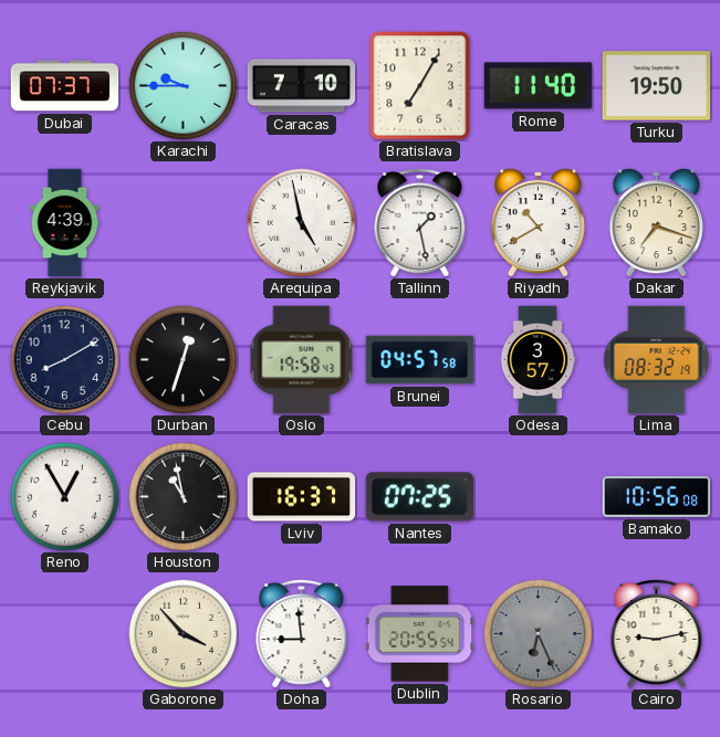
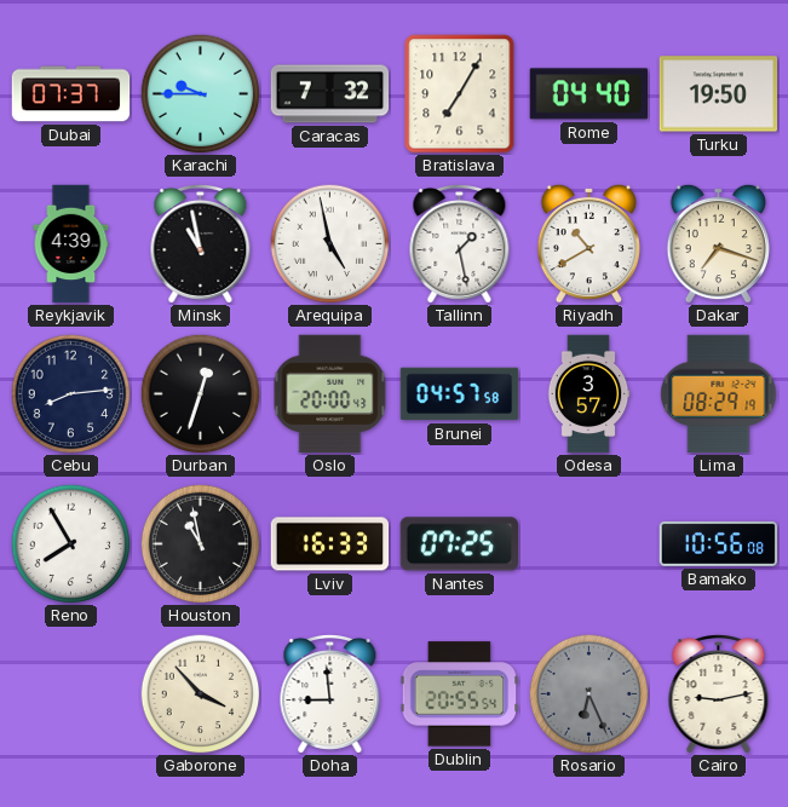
Caracas: 7:10 -> 7:32
Rome: 11:40 -> 04:40
Minsk: none -> 10:58
Cebu: 8:10 -> 8:14
Oslo: 19:58 -> 20:00
Lima: 08:32 -> 08:29
Reno: 12:55 -> 7:55
Lviv: 16:37 -> 16:33
